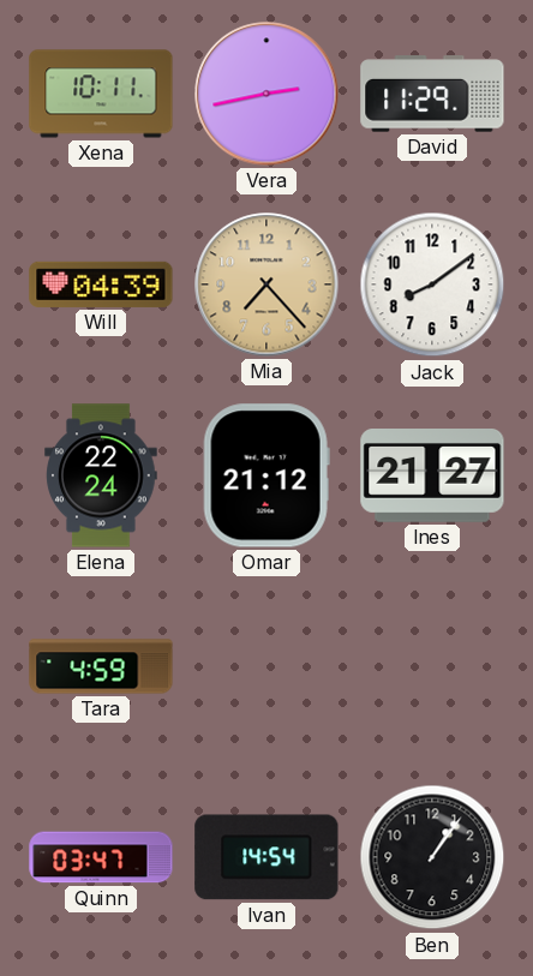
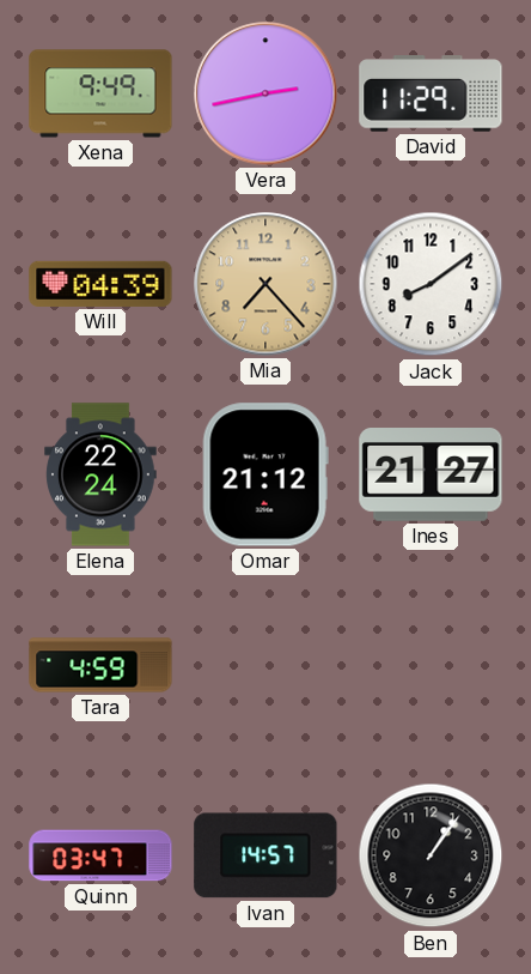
Xena: 10:11 -> 9:49
Ivan: 14:54 -> 14:57
